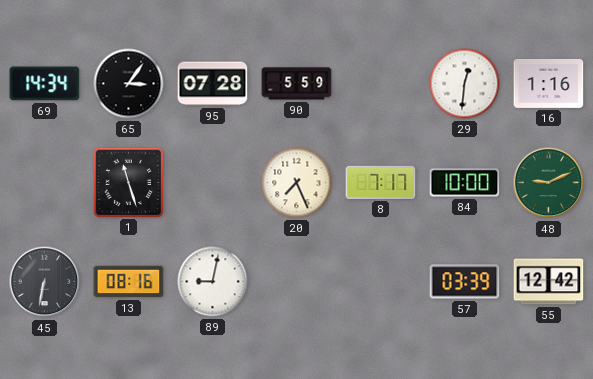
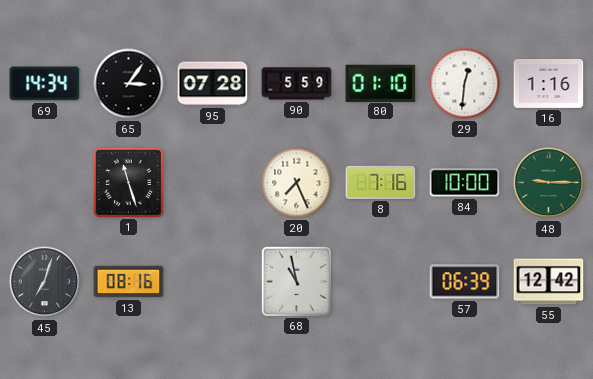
80: none -> 01:10
8: 7:17 -> 7:16
48: 9:11 -> 9:15
45: 6:32 -> 7:03
89: 9:02 -> none
68: none -> 10:58
57: 03:39 -> 06:39
